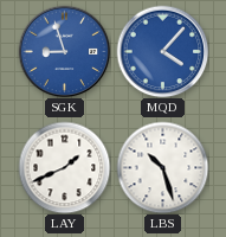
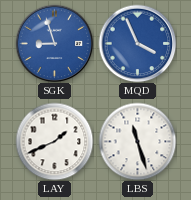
MQD: 4:07 -> 3:56
LBS: 10:27 -> 11:27
